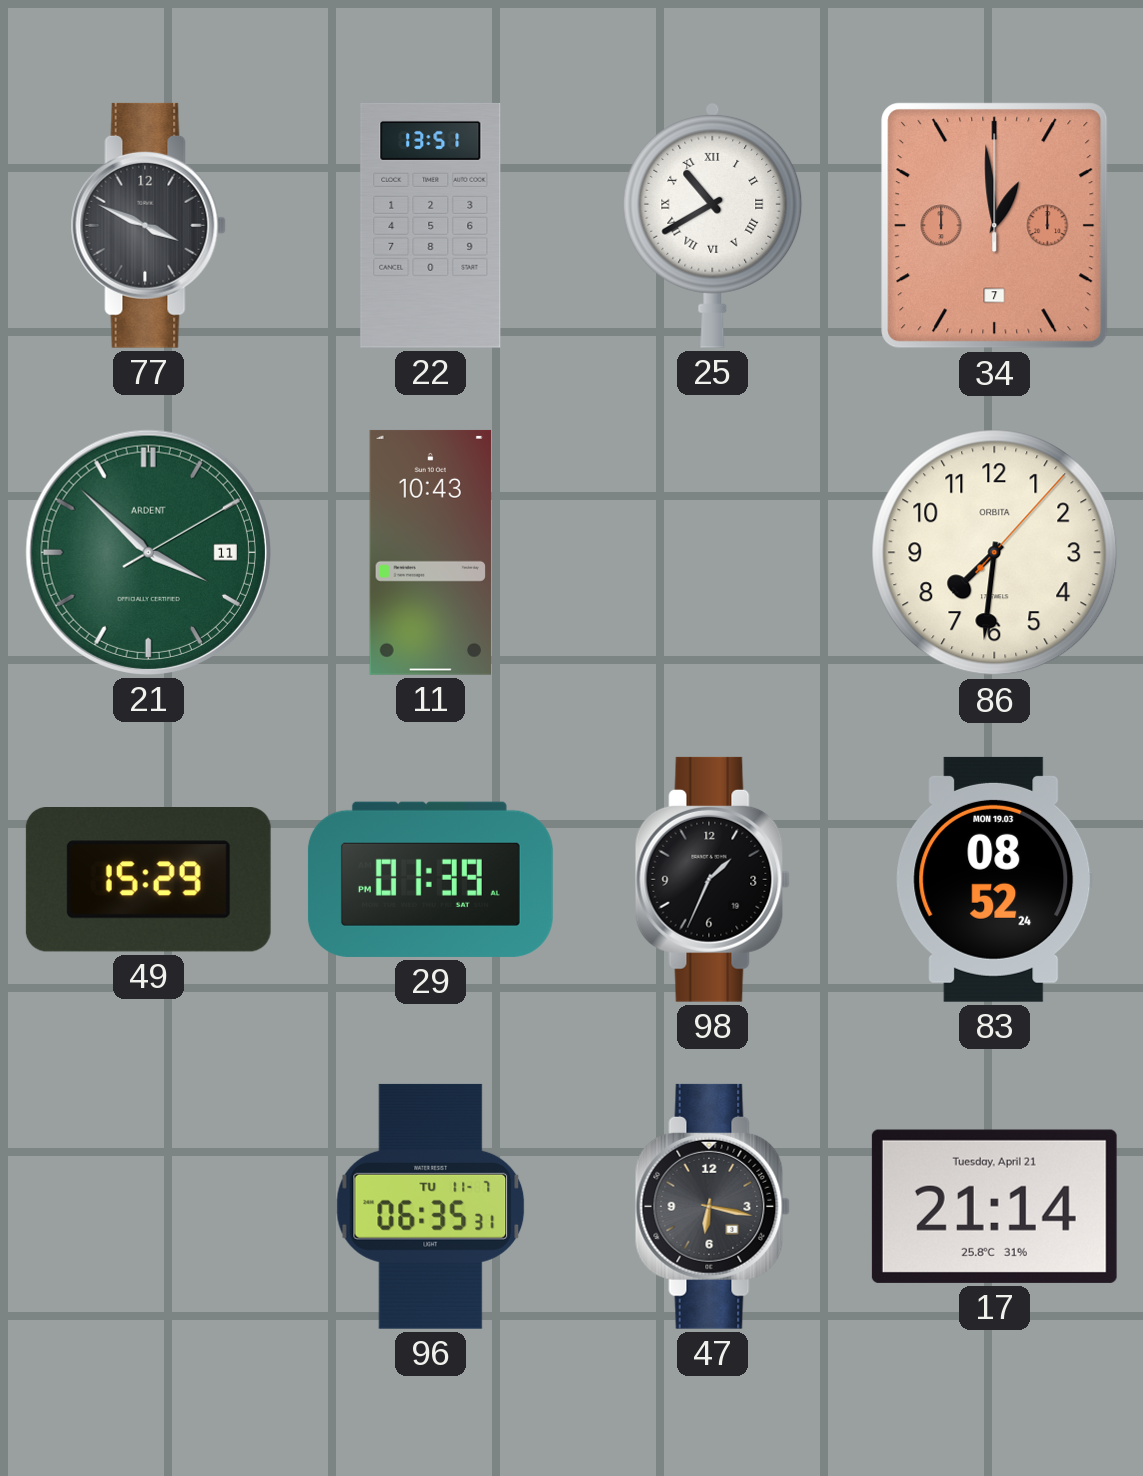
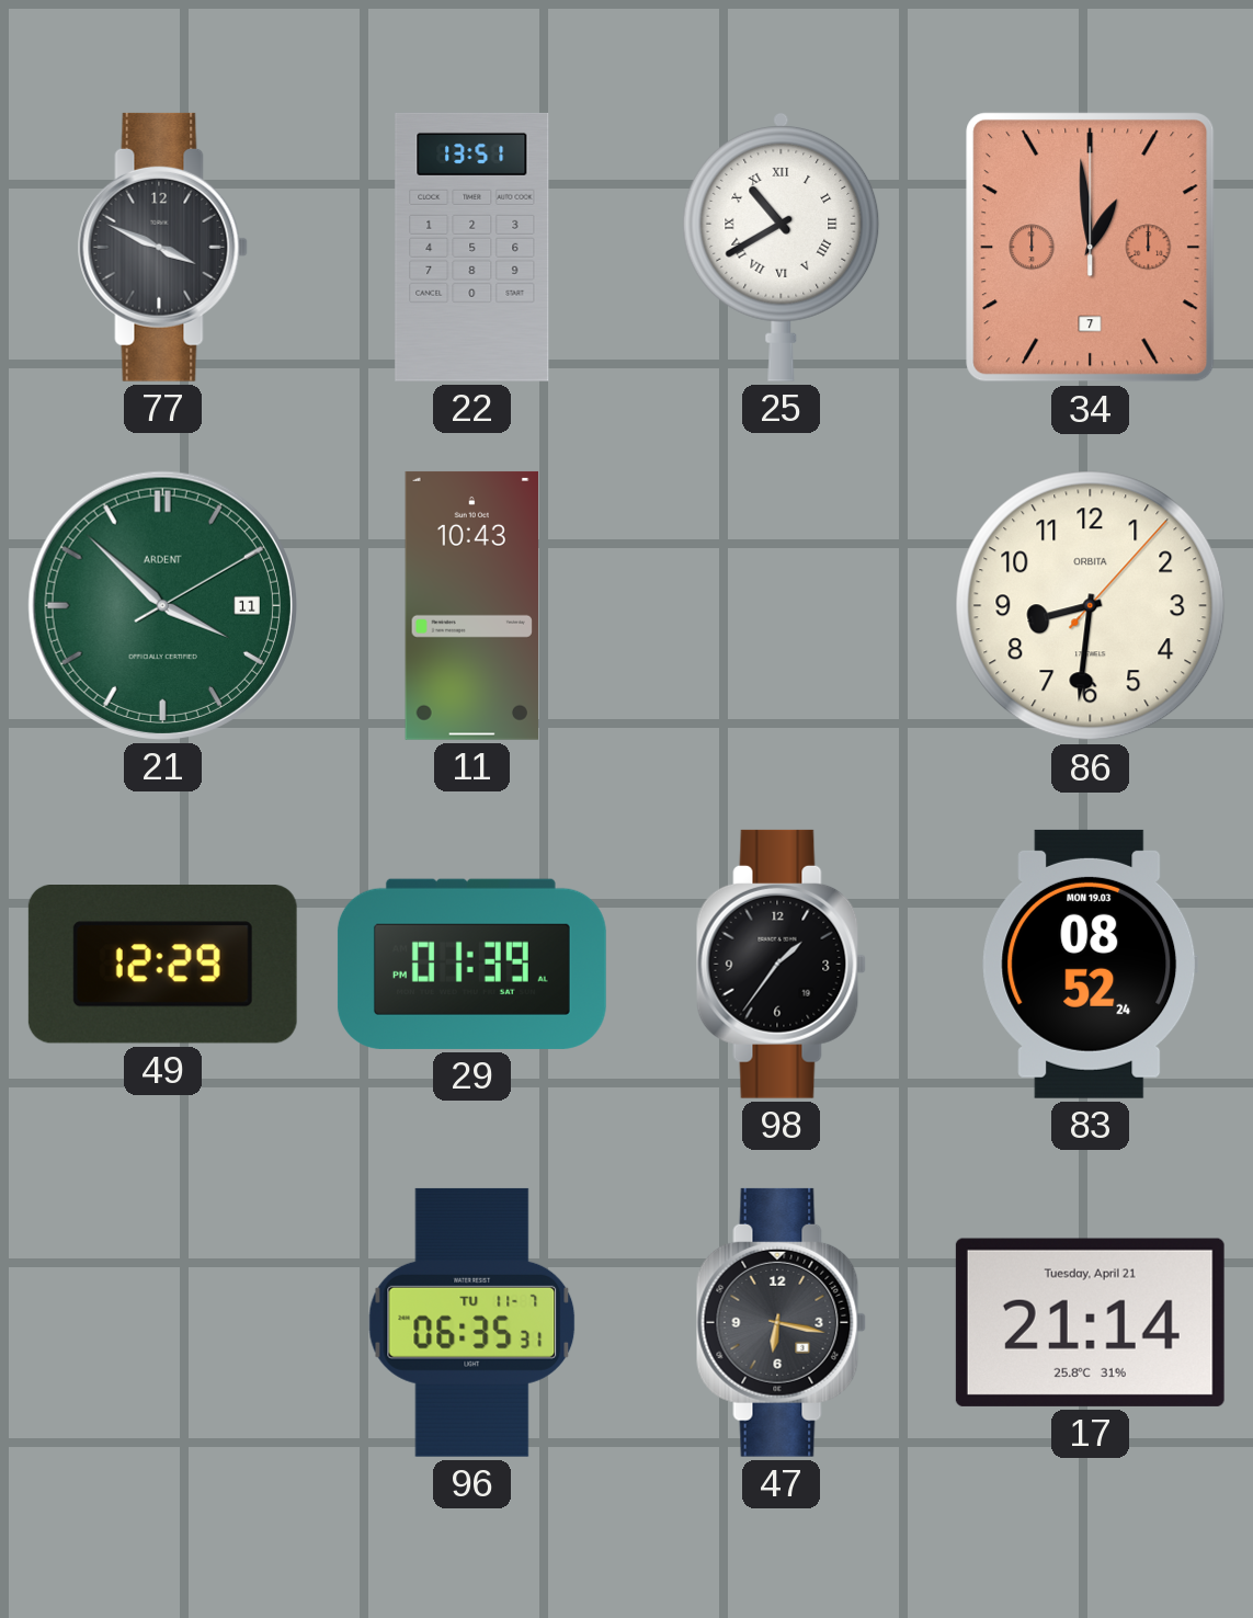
86: 7:31 -> 8:31
49: 15:29 -> 12:29
98: 1:34 -> 1:36
